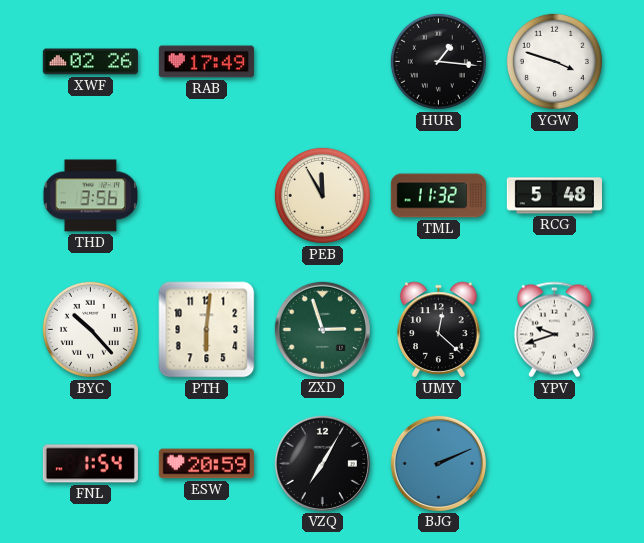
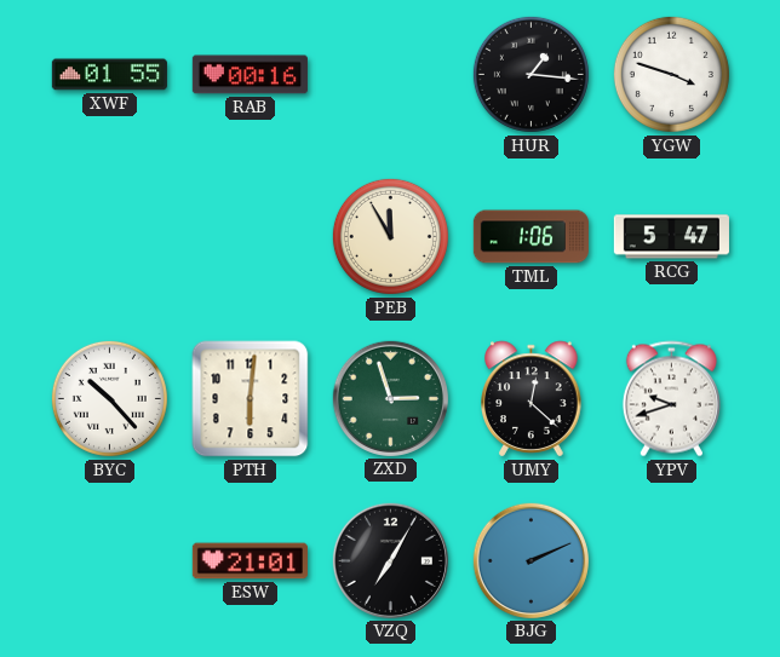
XWF: 02:26 -> 01:55
RAB: 17:49 -> 00:16
THD: 3:56 -> none
TML: 11:32 -> 1:06
RCG: 5:48 -> 5:47
FNL: 1:54 -> none
ESW: 20:59 -> 21:01
